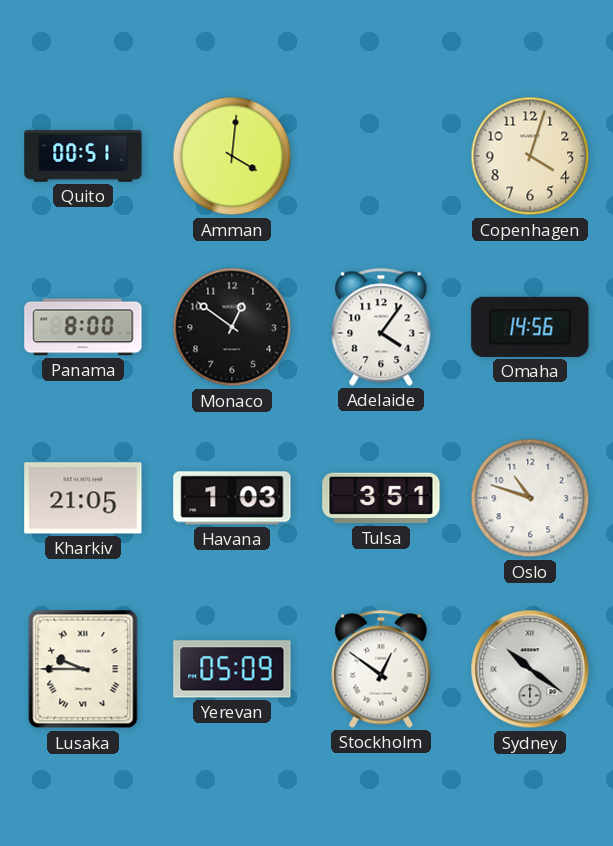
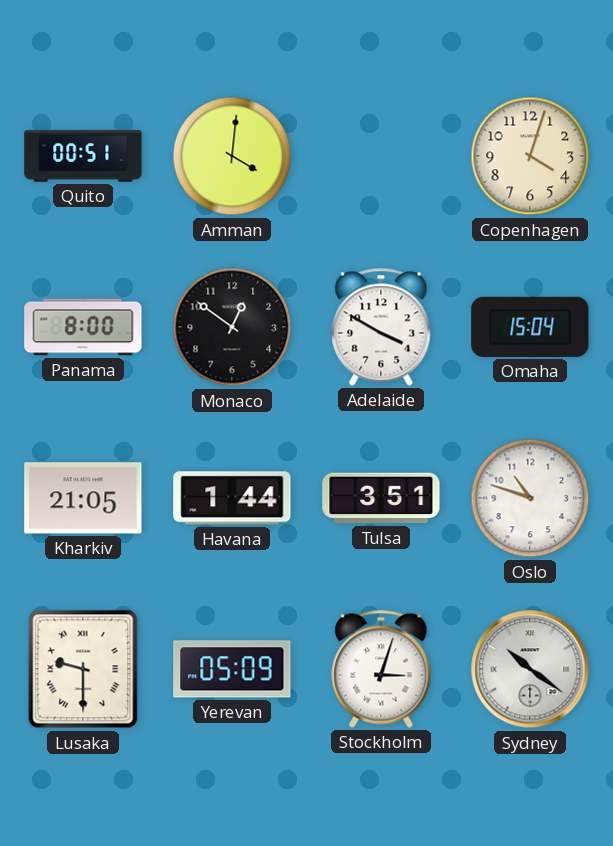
Adelaide: 4:06 -> 3:50
Omaha: 14:56 -> 15:04
Havana: 1:03 -> 1:44
Lusaka: 9:45 -> 9:30
Stockholm: 12:51 -> 3:03
